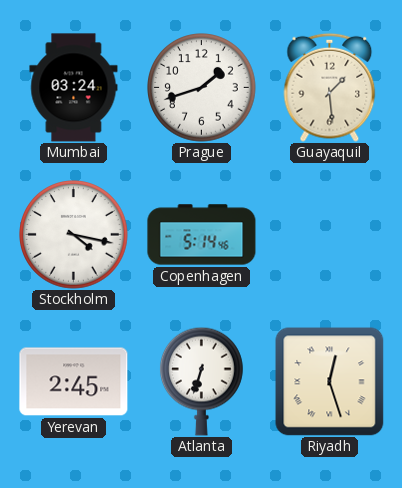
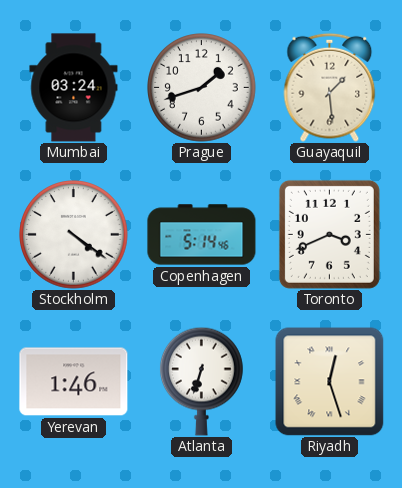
Stockholm: 4:17 -> 4:21
Toronto: none -> 3:41
Yerevan: 2:45 -> 1:46
